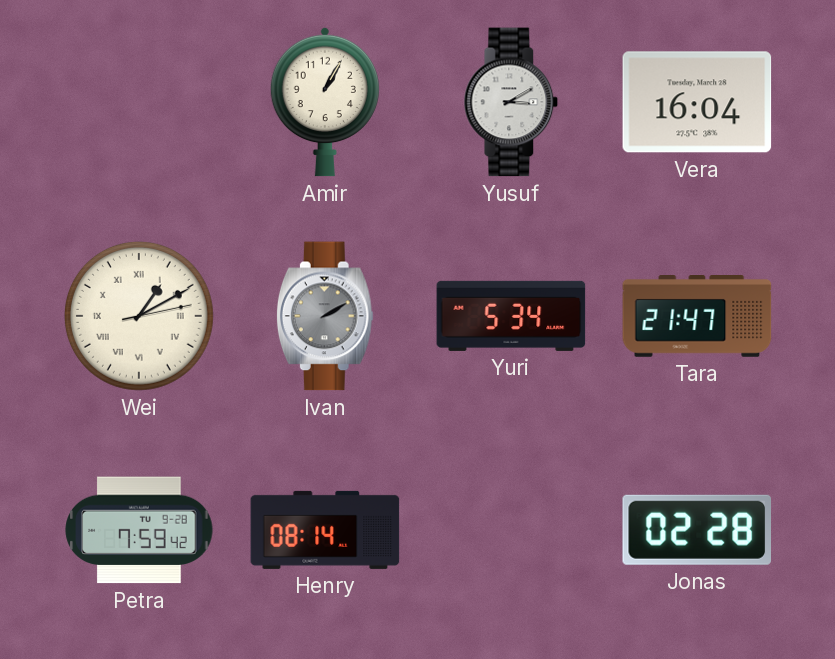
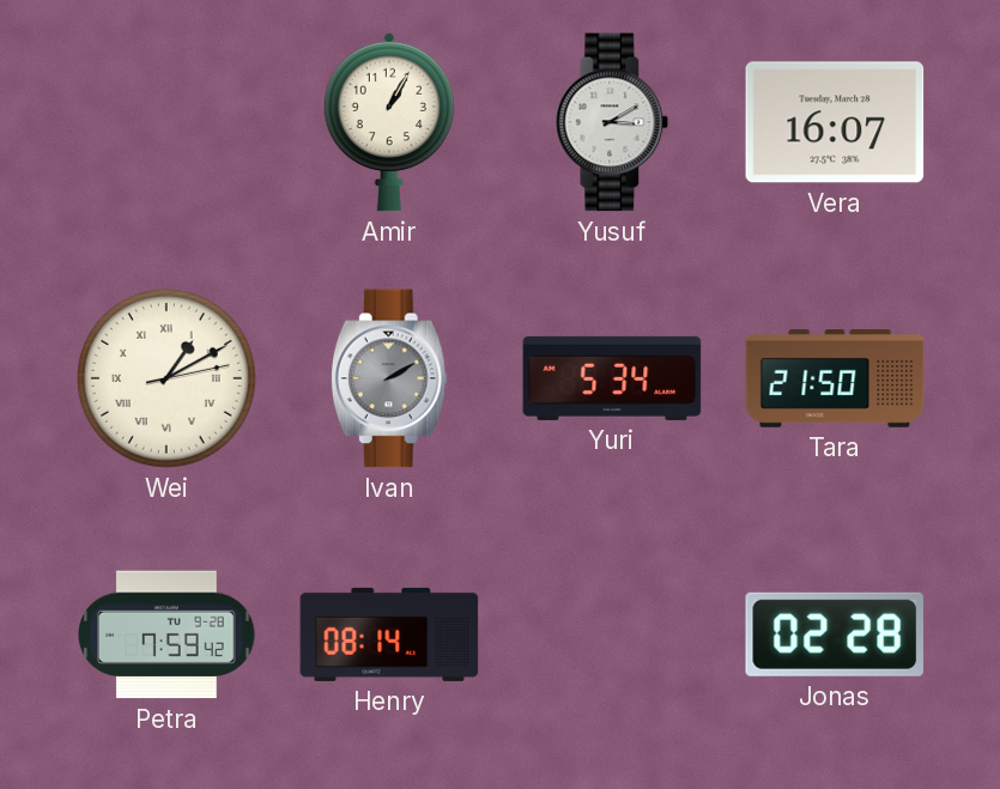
Vera: 16:04 -> 16:07
Tara: 21:47 -> 21:50
